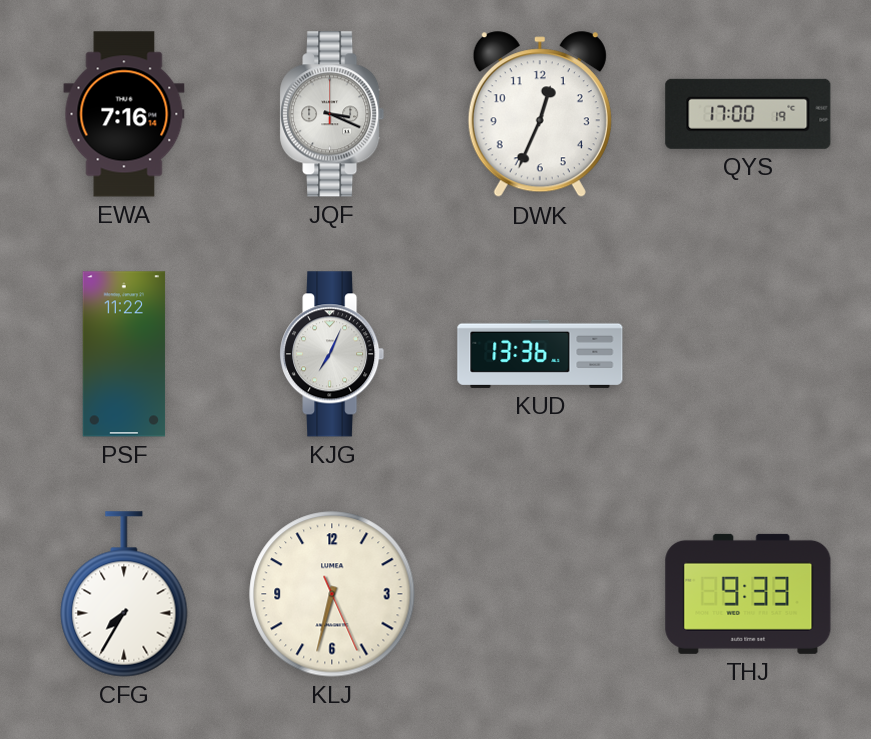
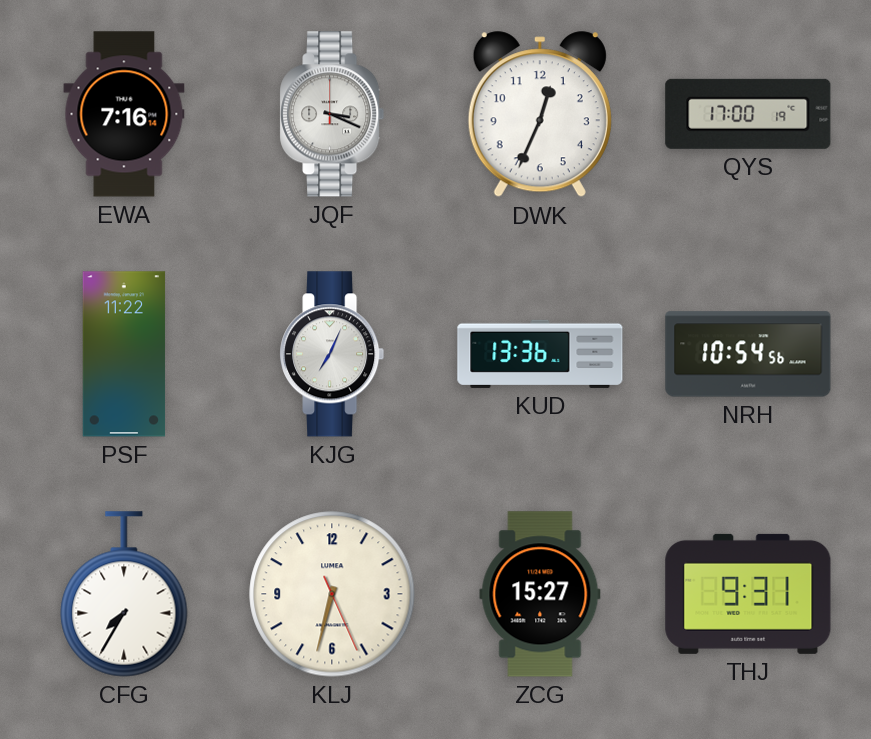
NRH: none -> 10:54
ZCG: none -> 15:27
THJ: 9:33 -> 9:31
